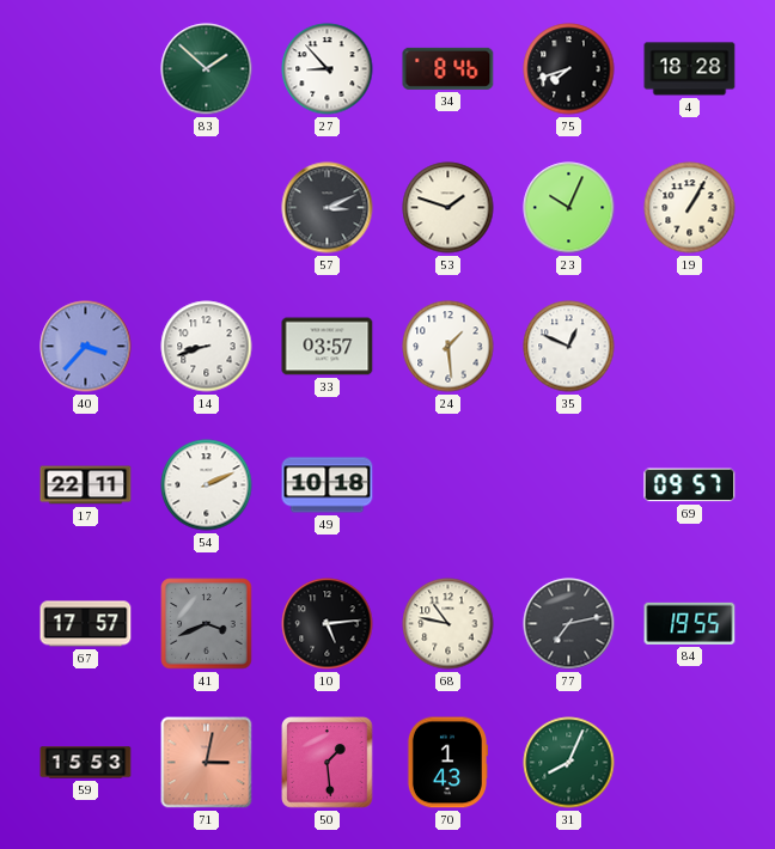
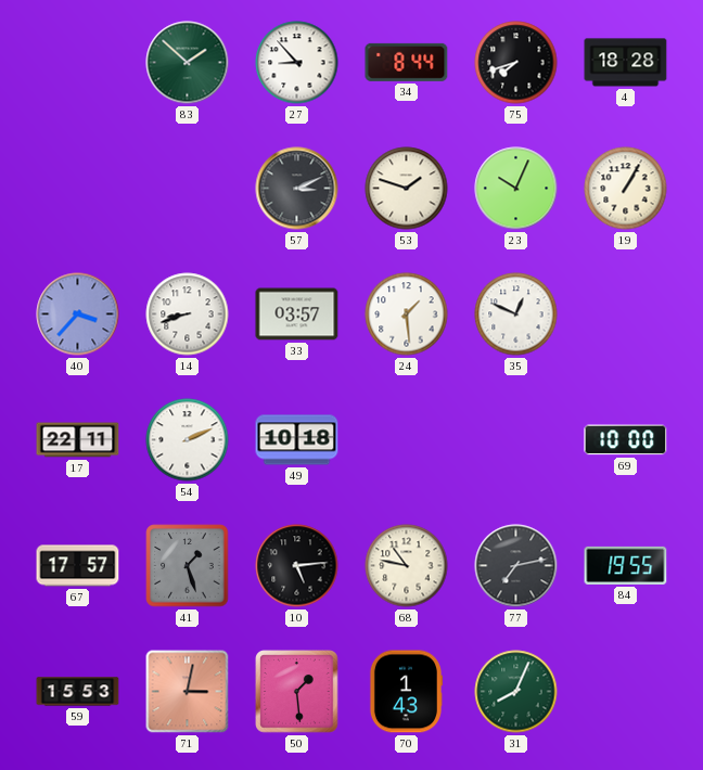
34: 8:46 -> 8:44
69: 09:57 -> 10:00
41: 3:41 -> 1:27
